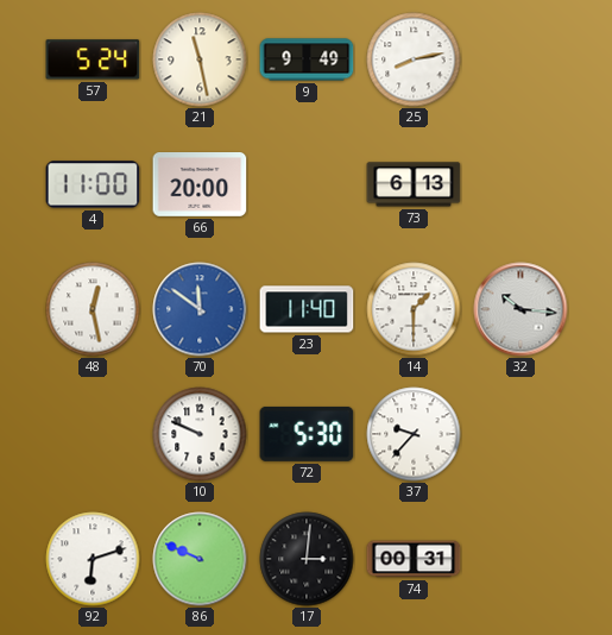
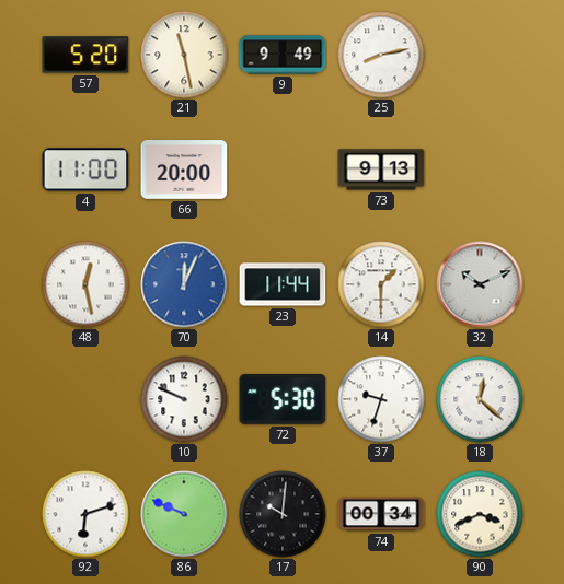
57: 5:24 -> 5:20
73: 6:13 -> 9:13
70: 11:51 -> 12:04
23: 11:40 -> 11:44
32: 10:16 -> 10:11
37: 9:37 -> 9:33
18: none -> 12:22
17: 3:01 -> 10:01
74: 00:31 -> 00:34
90: none -> 3:41
